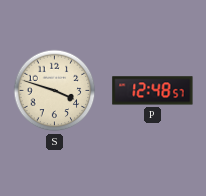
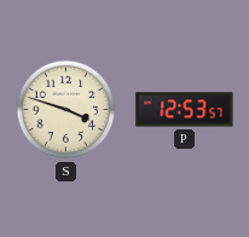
P: 12:48 -> 12:53
